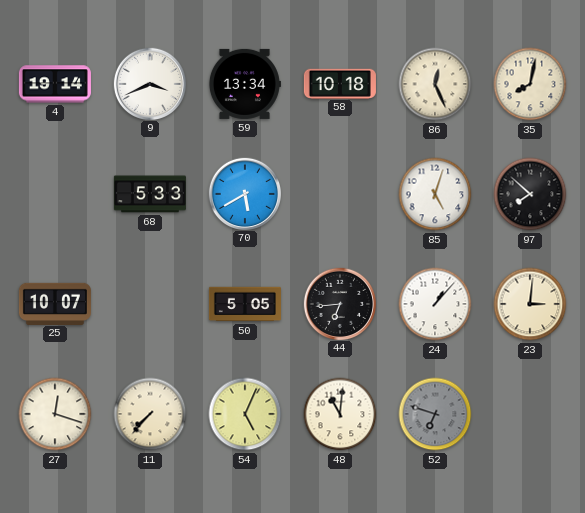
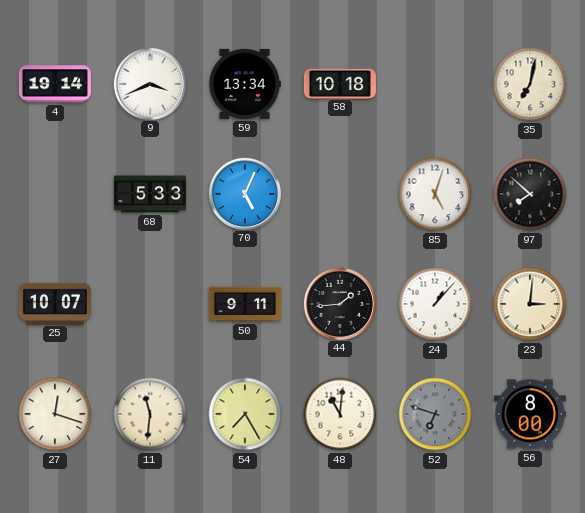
86: 12:26 -> none
35: 8:02 -> 7:02
70: 5:40 -> 5:04
50: 5:05 -> 9:11
44: 6:44 -> 1:44
11: 7:37 -> 11:31
54: 5:04 -> 7:25
56: none -> 8:00
